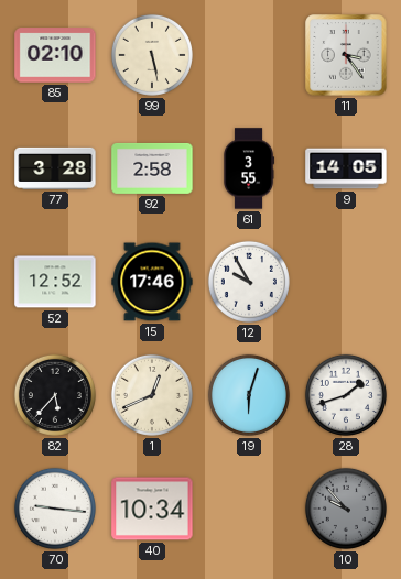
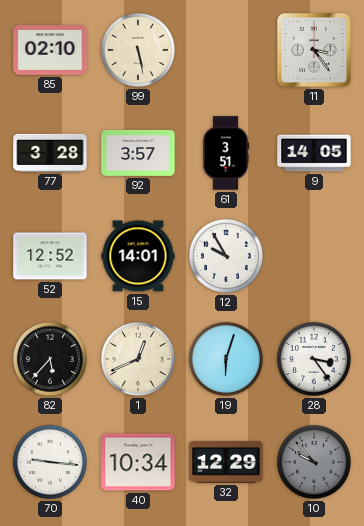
92: 2:58 -> 3:57
61: 3:55 -> 3:51
15: 17:46 -> 14:01
28: 1:42 -> 3:24
32: none -> 12:29
